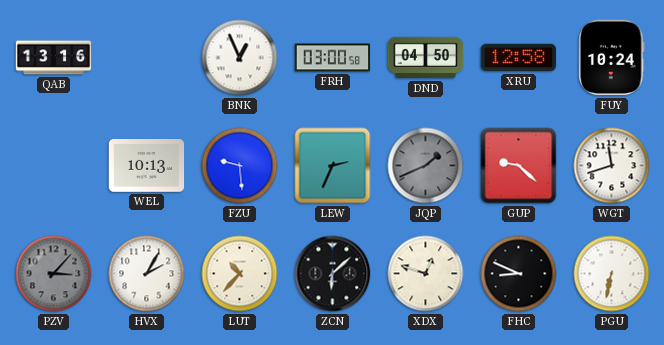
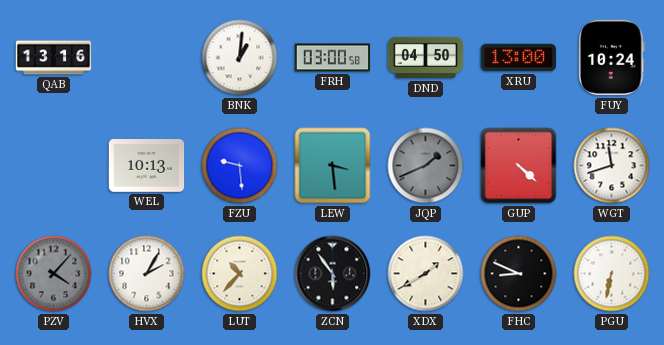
BNK: 12:56 -> 1:01
XRU: 12:58 -> 13:00
LEW: 2:34 -> 3:29
GUP: 9:22 -> 4:22
PZV: 3:07 -> 4:07
ZCN: 6:08 -> 5:54
XDX: 12:48 -> 1:40
